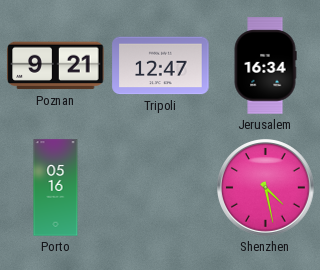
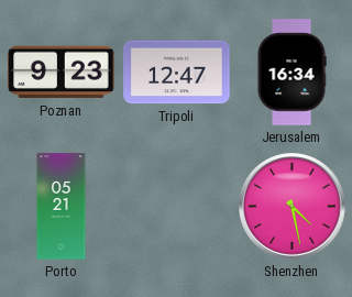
Poznan: 9:21 -> 9:23
Porto: 05:16 -> 05:21
